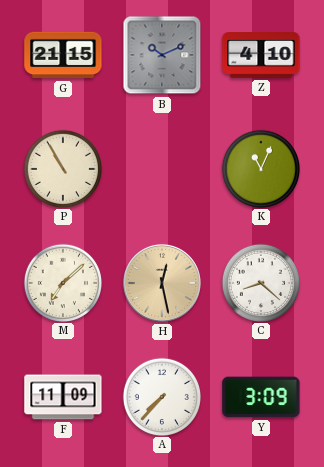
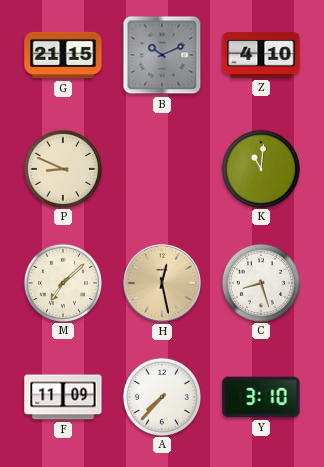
P: 10:55 -> 8:49
K: 11:04 -> 11:01
C: 8:22 -> 8:27
Y: 3:09 -> 3:10
